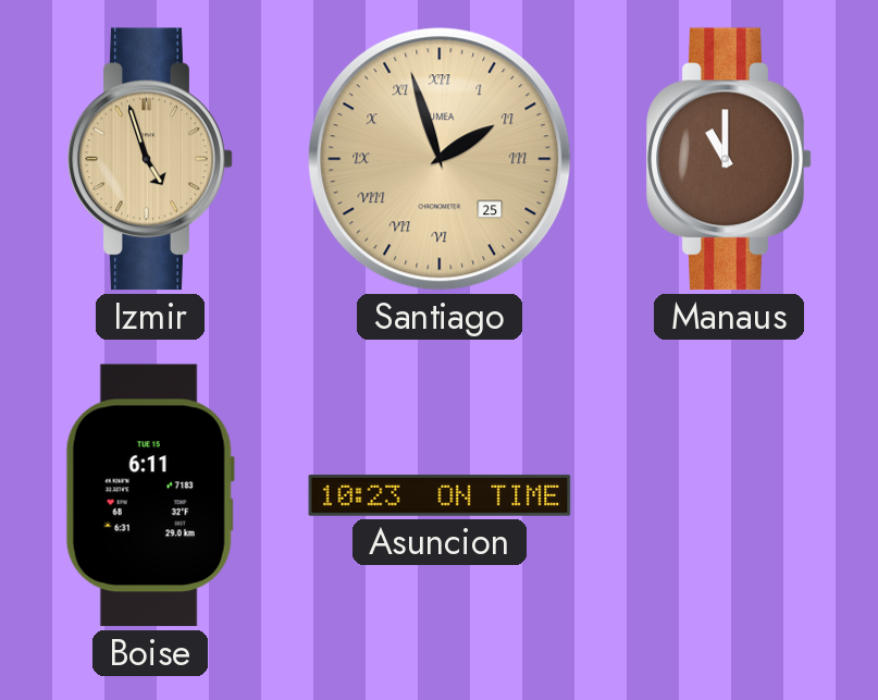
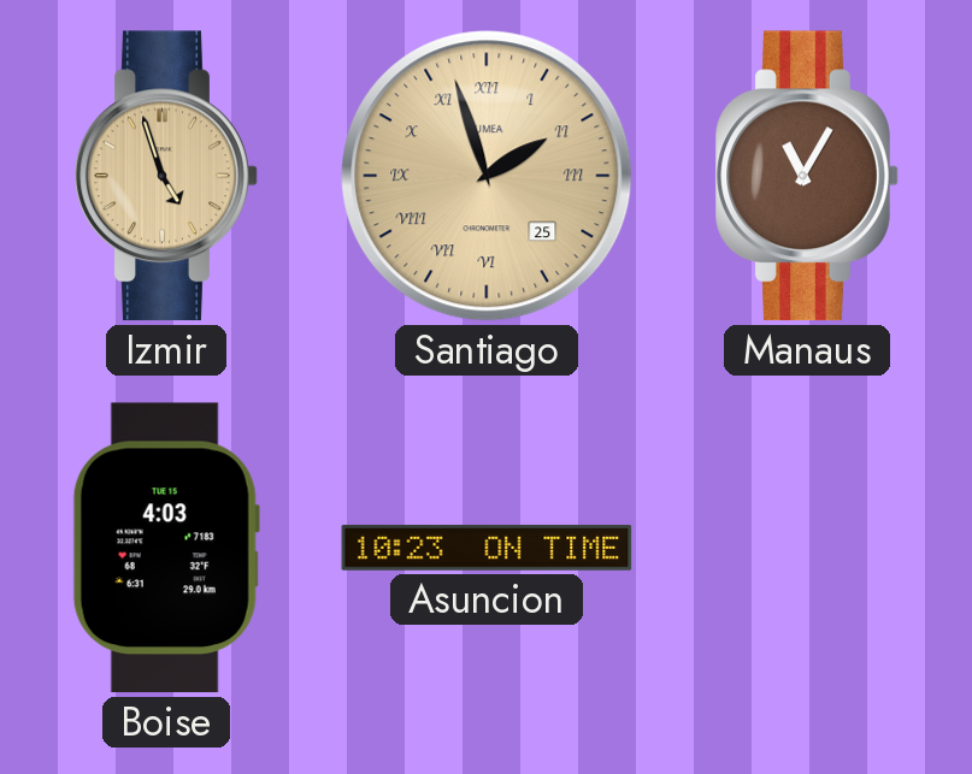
Manaus: 11:00 -> 11:05
Boise: 6:11 -> 4:03
